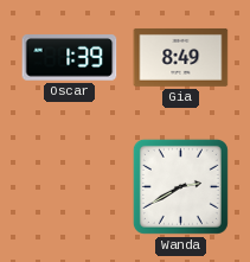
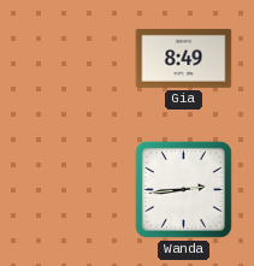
Oscar: 1:39 -> none
Wanda: 2:40 -> 2:44
